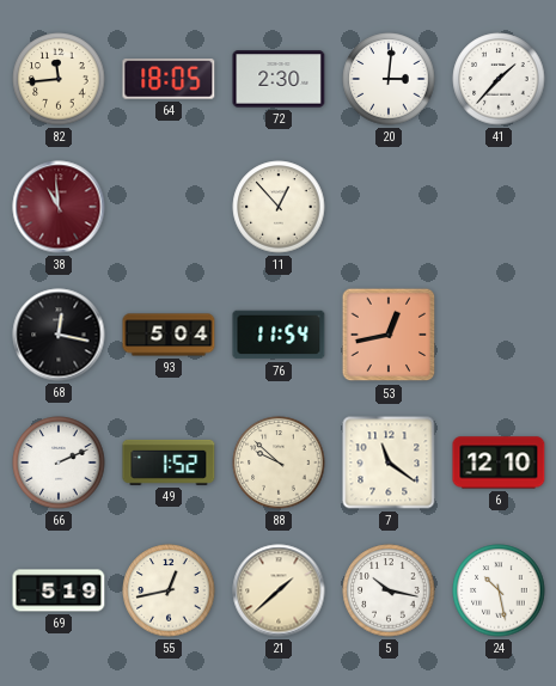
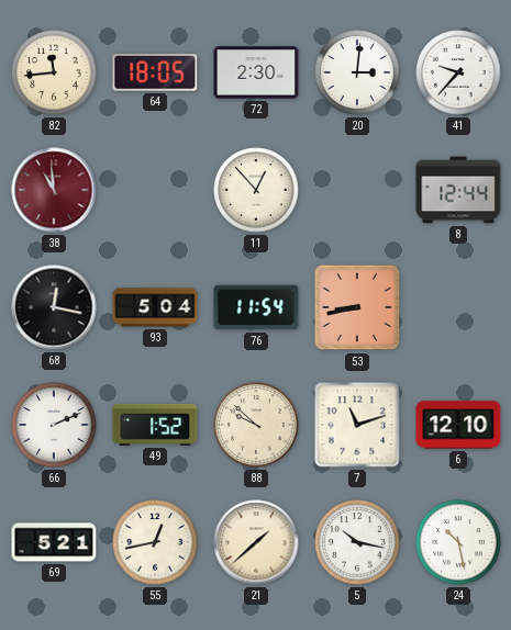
41: 1:37 -> 9:37
8: none -> 12:44
53: 12:43 -> 8:43
7: 11:21 -> 11:12
69: 5:19 -> 5:21
